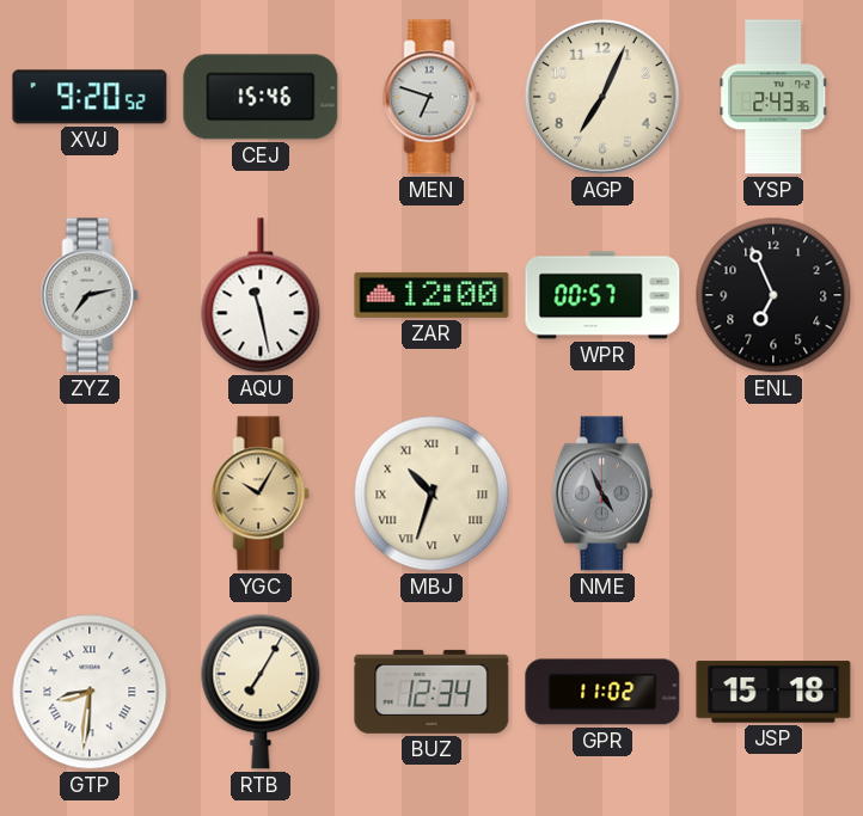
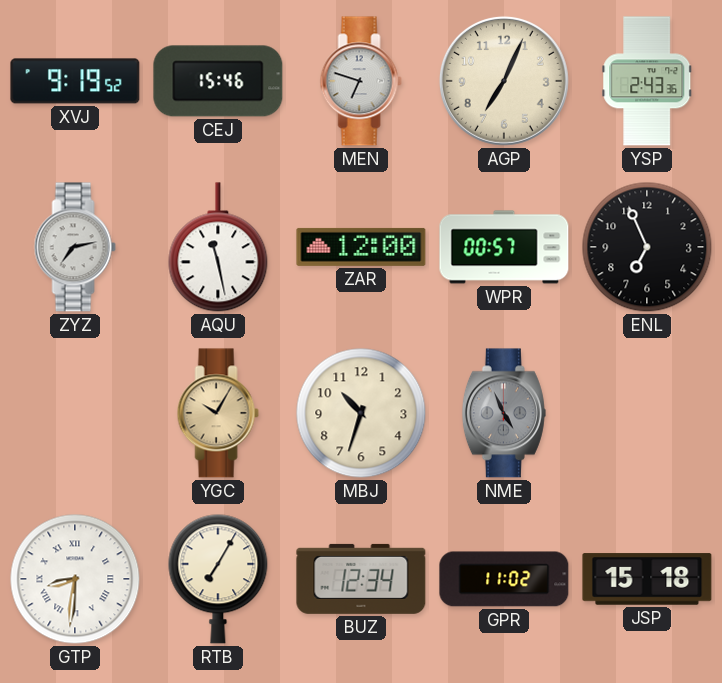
XVJ: 9:20 -> 9:19
MBJ numerals: Roman -> Arabic
